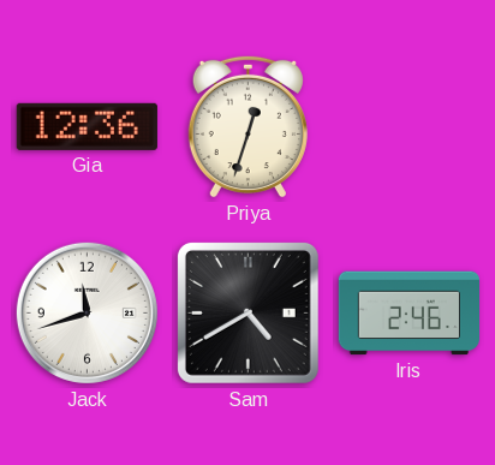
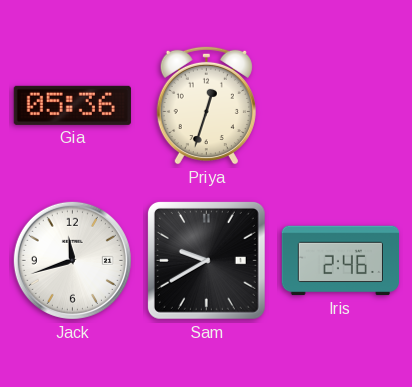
Gia: 12:36 -> 05:36
Sam: 4:40 -> 9:40
